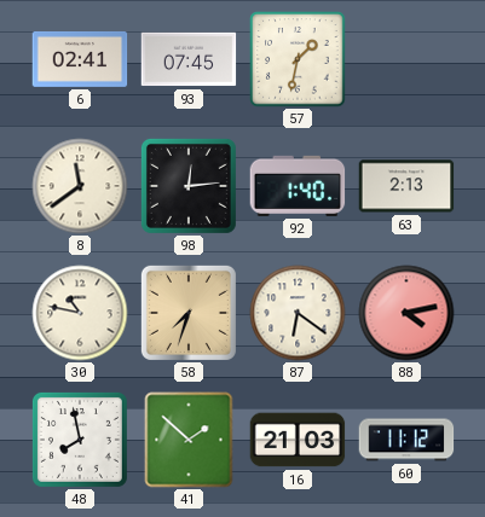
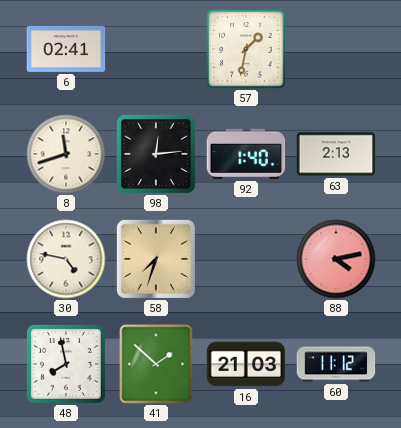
93: 07:45 -> none
8: 11:39 -> 11:42
30: 10:47 -> 4:47
87: 6:21 -> none
